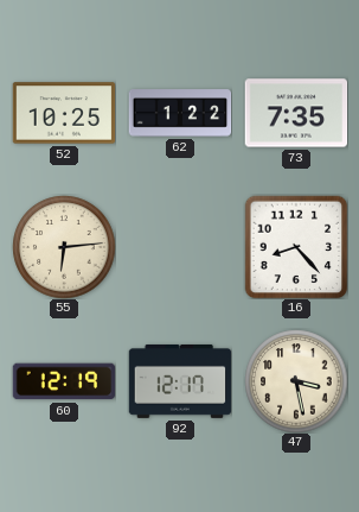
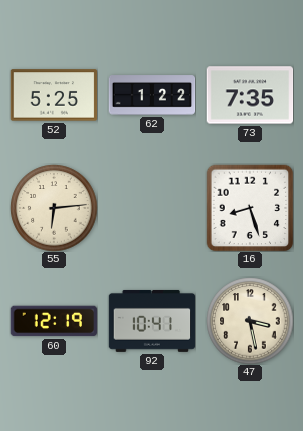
52: 10:25 -> 5:25
16: 8:23 -> 8:27
92: 12:17 -> 10:41
